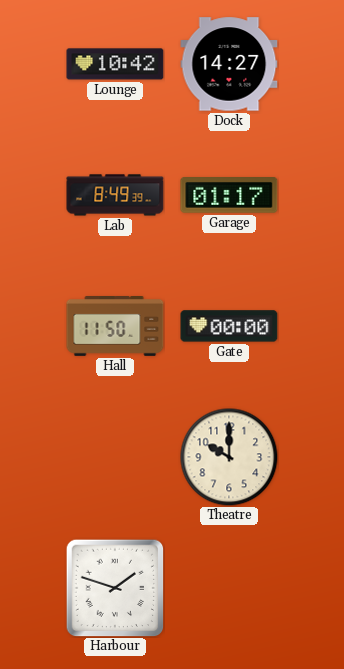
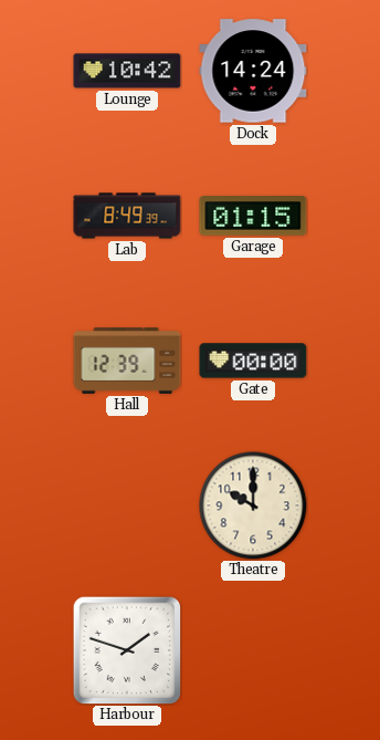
Dock: 14:27 -> 14:24
Garage: 01:17 -> 01:15
Hall: 11:50 -> 12:39
